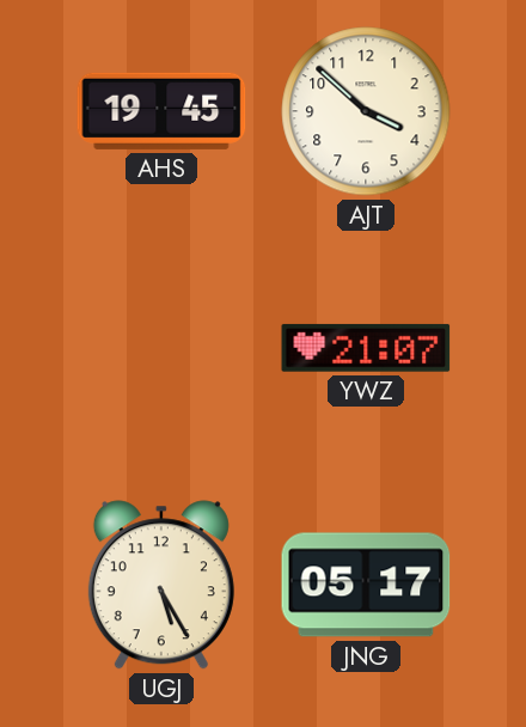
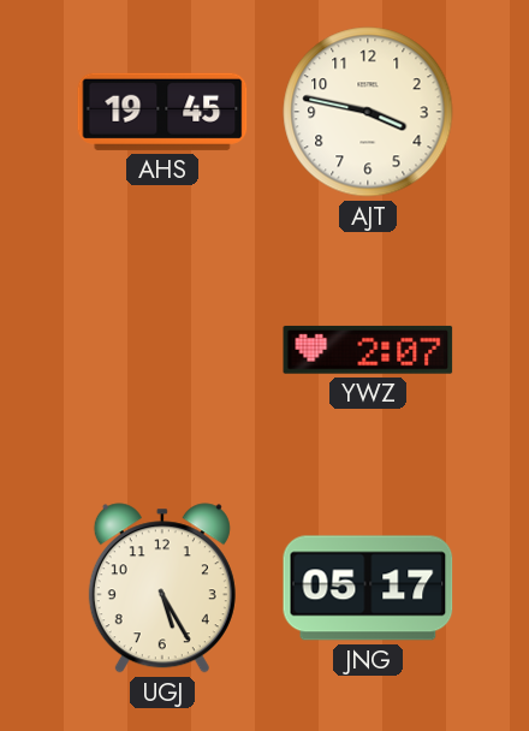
AJT: 3:52 -> 3:47
YWZ: 21:07 -> 2:07
